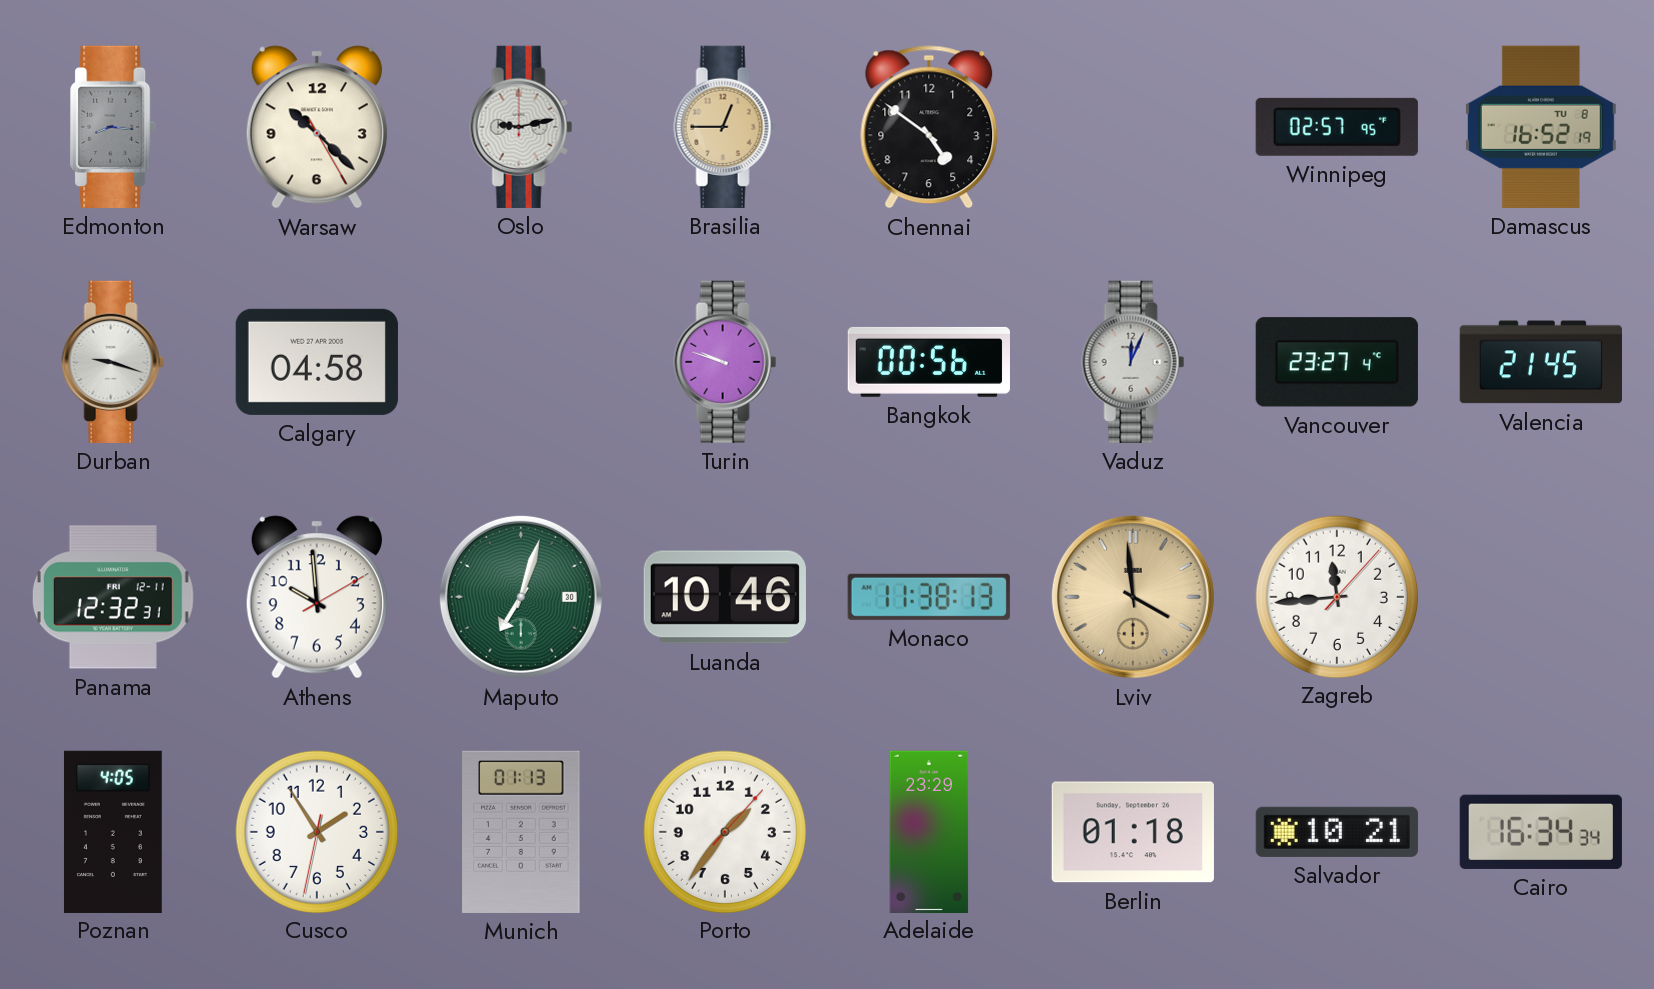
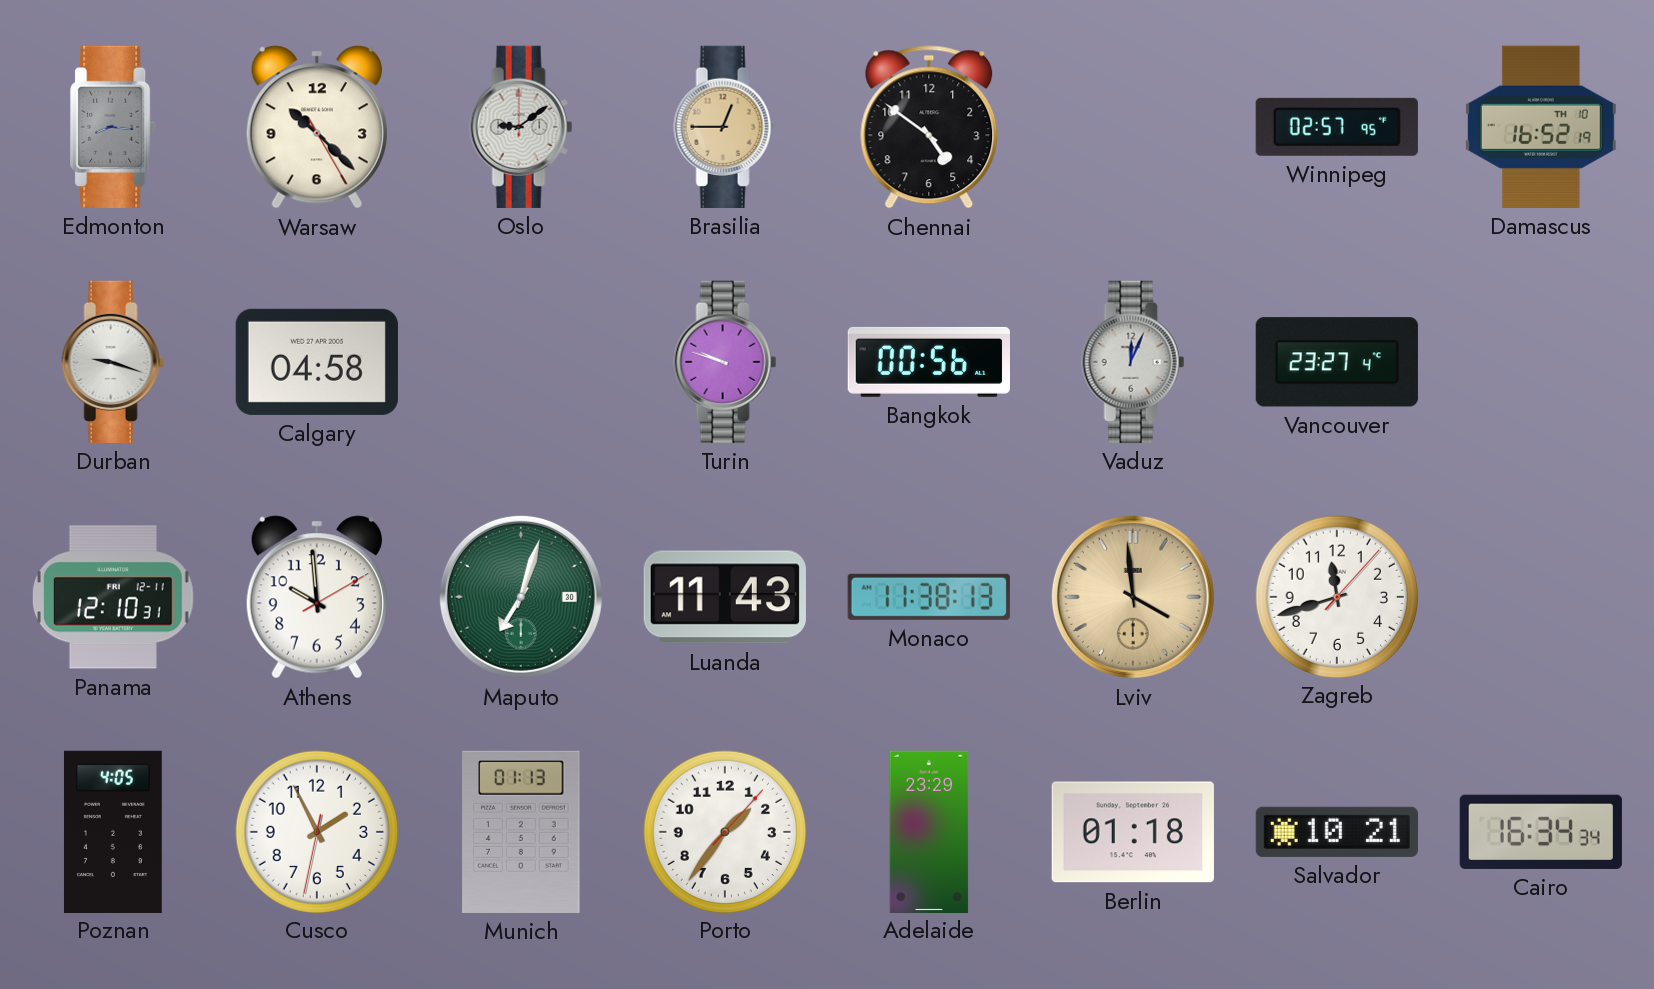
Oslo: 9:13 -> 9:09
Damascus date: TU 8 -> TH 10
Valencia: 21:45 -> none
Panama: 12:32 -> 12:10
Luanda: 10:46 -> 11:43
Zagreb: 11:44 -> 11:42
Cusco: 1:54 -> 1:55
